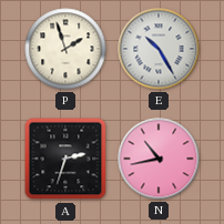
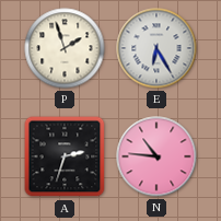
E: 10:25 -> 6:25
N: 10:43 -> 10:46
